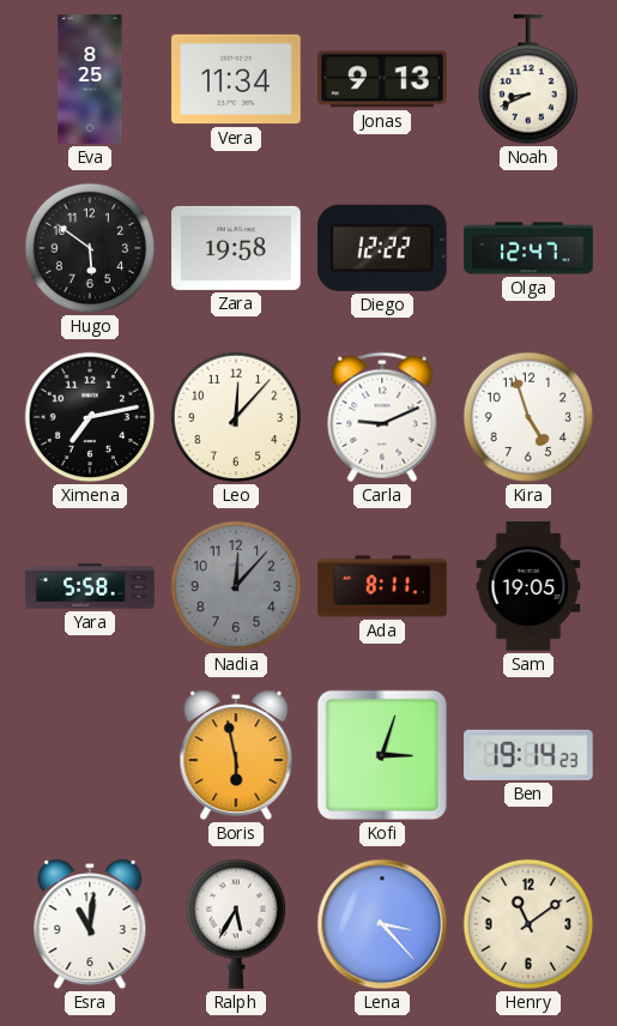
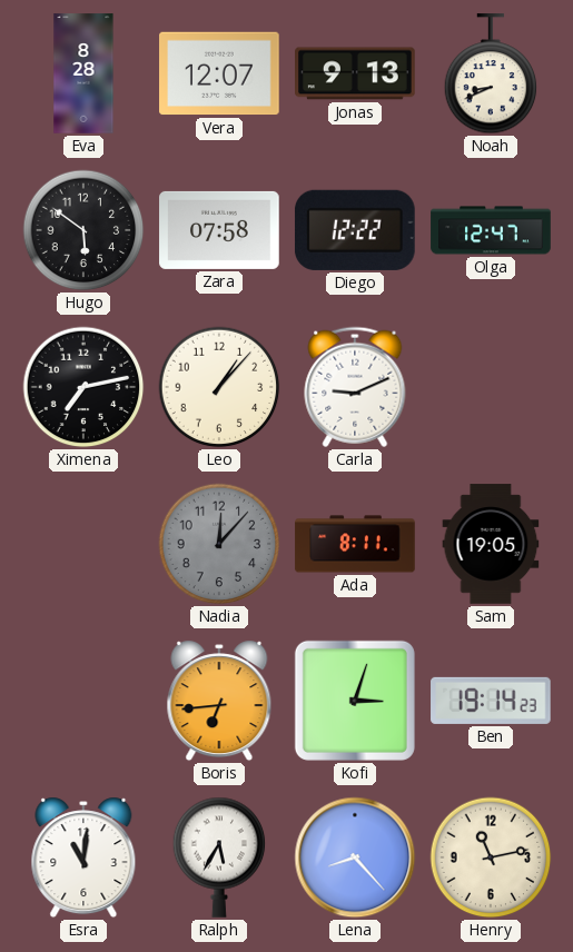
Eva: 8:25 -> 8:28
Vera: 11:34 -> 12:07
Zara: 19:58 -> 07:58
Leo: 12:07 -> 1:07
Kira: 4:57 -> none
Yara: 5:58 -> none
Boris: 5:58 -> 6:44
Lena: 3:23 -> 8:23
Henry: 11:09 -> 11:13
